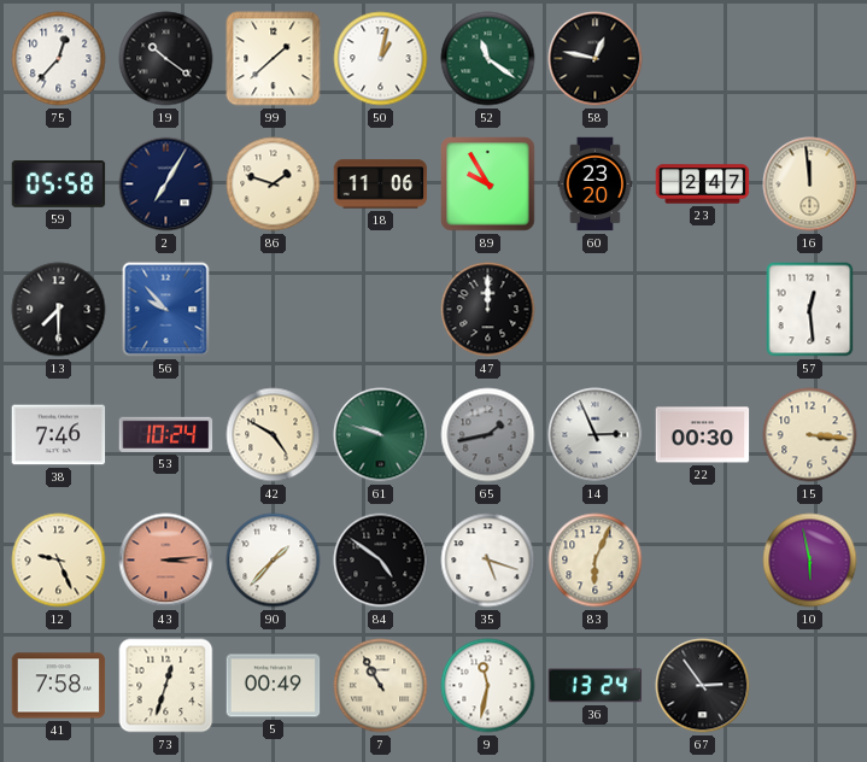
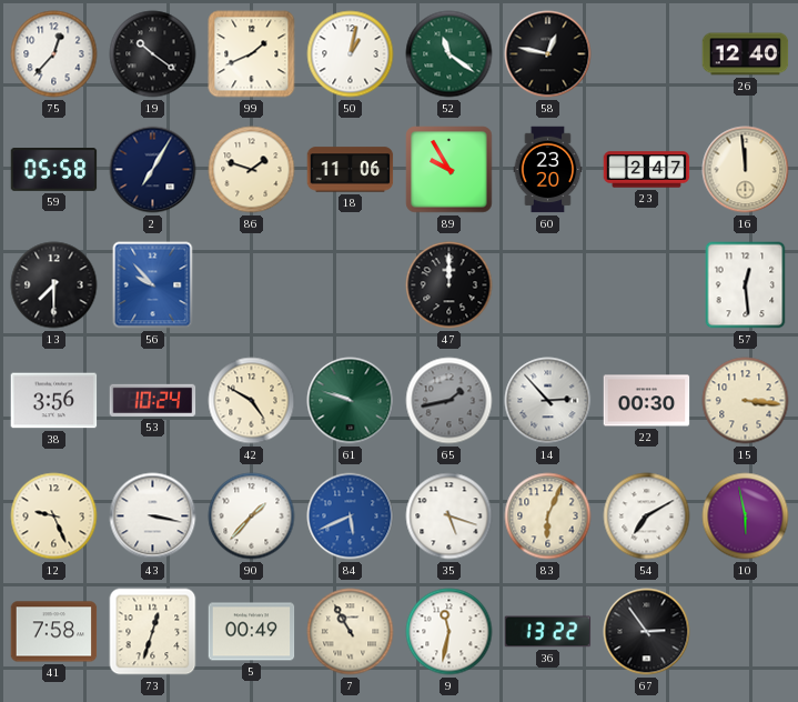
99: 1:38 -> 1:41
26: none -> 12:40
38: 7:46 -> 3:56
14: 2:56 -> 2:53
43: 3:14 -> 3:17
43 dial: salmon -> white
84: 4:51 -> 5:41
84 dial: black -> blue
54: none -> 7:10
36: 13:24 -> 13:22
